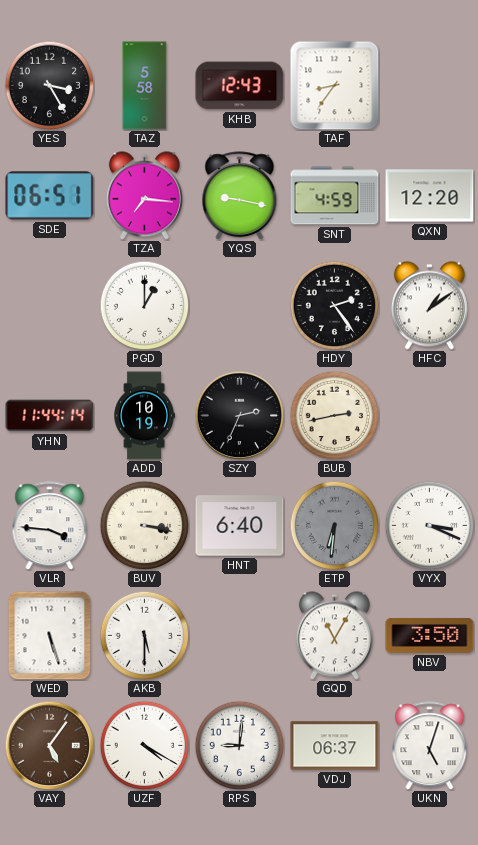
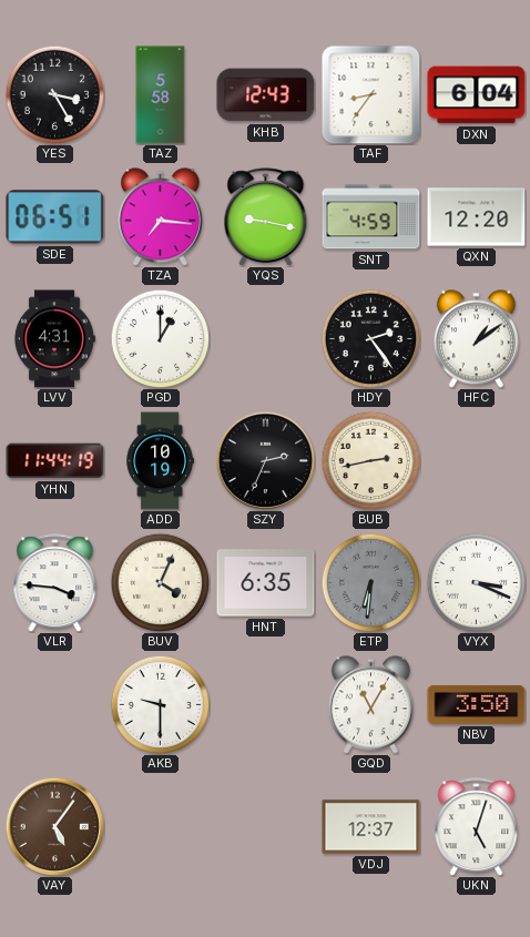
DXN: none -> 6:04
LVV: none -> 4:31
YHN: 11:44:14 -> 11:44:19
BUV: 3:17 -> 4:04
HNT: 6:40 -> 6:35
WED: 5:27 -> none
AKB: 5:30 -> 9:30
UZF: 4:20 -> none
RPS: 9:01 -> none
VDJ: 06:37 -> 12:37
